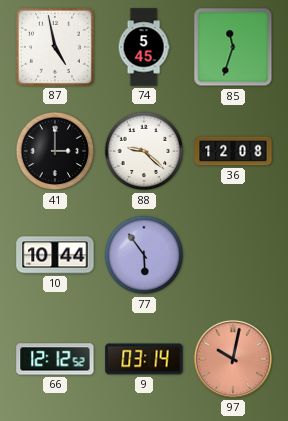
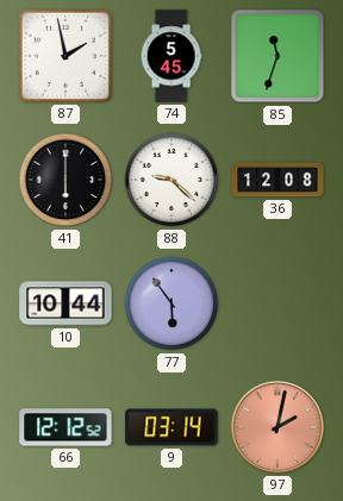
87: 4:58 -> 1:58
41: 3:00 -> 6:00
97: 10:02 -> 2:02
